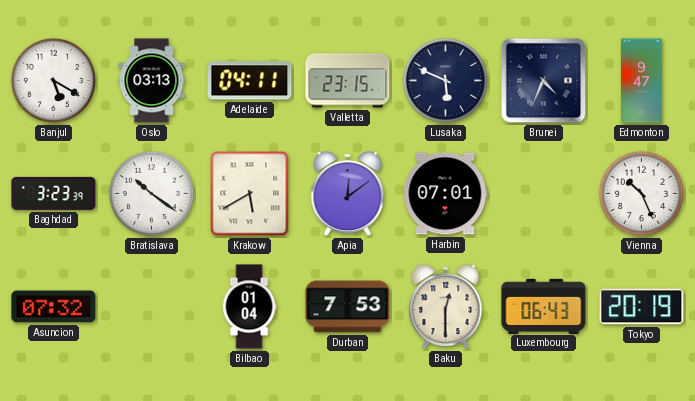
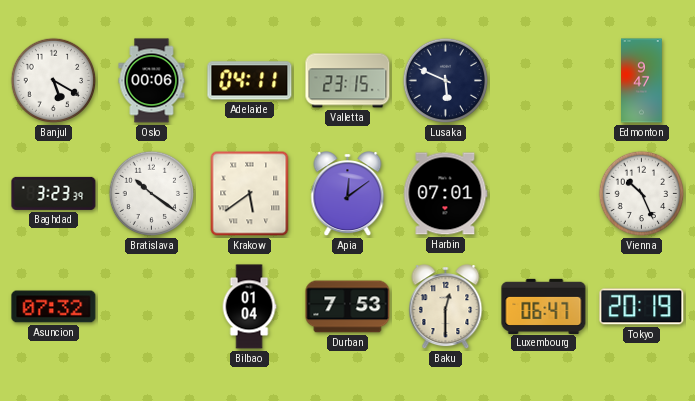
Oslo: 03:13 -> 00:06
Brunei: 4:34 -> none
Krakow: 5:40 -> 5:39
Luxembourg: 06:43 -> 06:47
